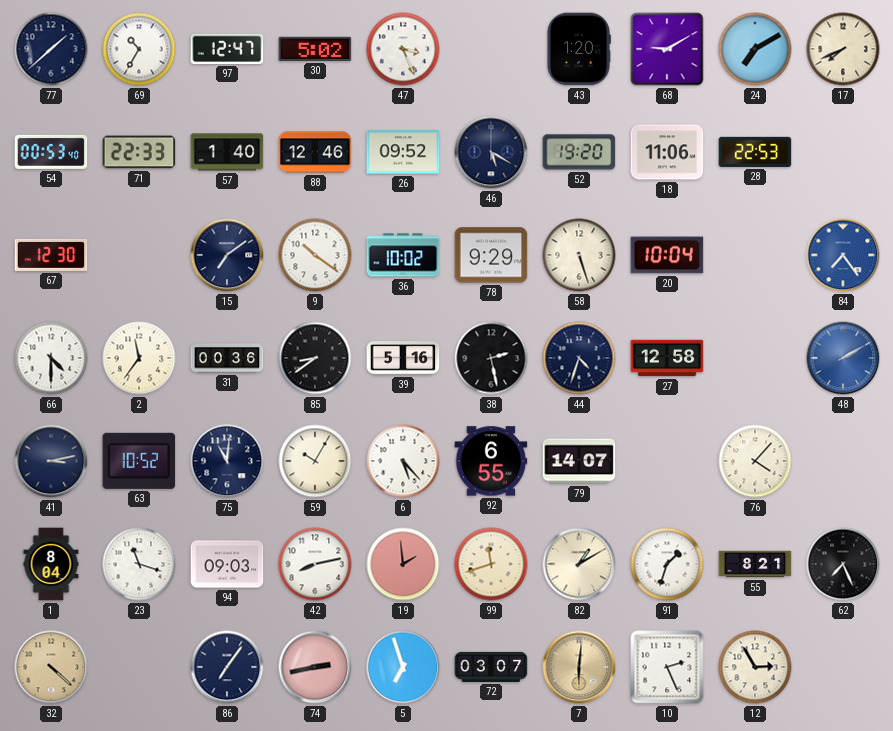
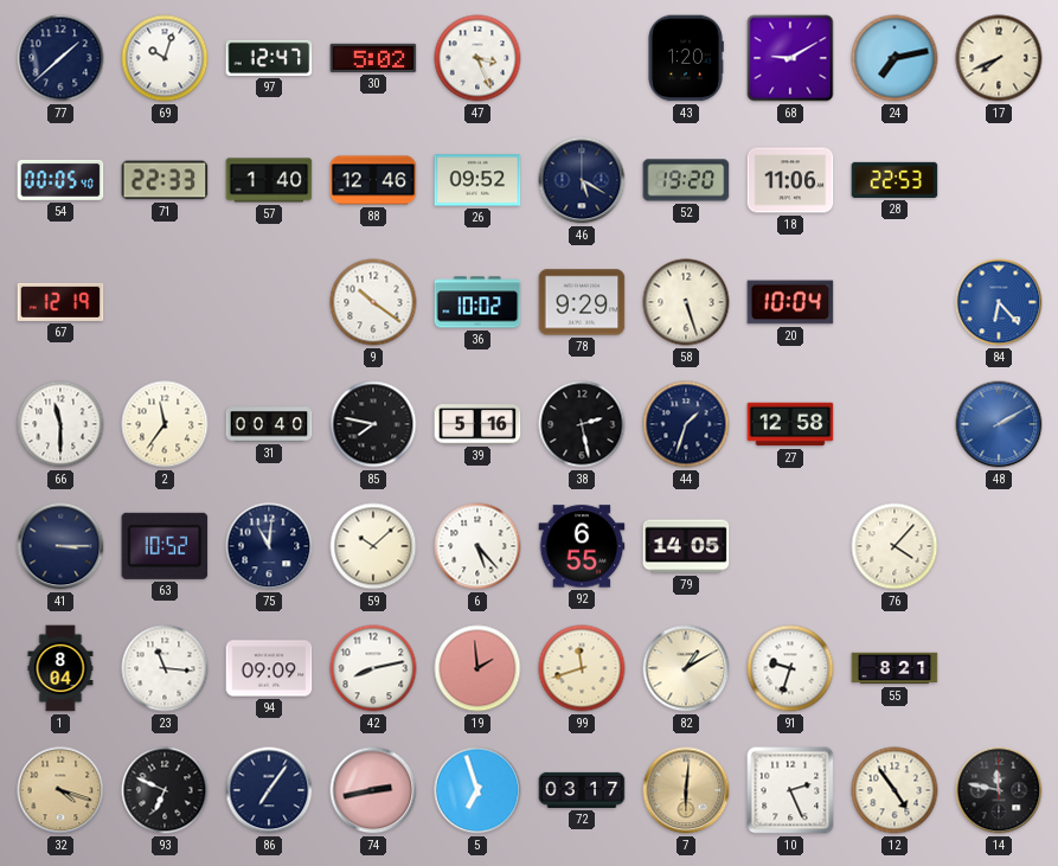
69: 10:35 -> 10:03
24: 7:10 -> 7:13
54: 00:53 -> 00:05
67: 12:30 -> 12:19
15: 7:09 -> none
84: 7:24 -> 6:23
66: 4:30 -> 11:30
31: 00:36 -> 00:40
85: 8:39 -> 7:47
44: 4:33 -> 1:33
41: 3:13 -> 3:15
59: 10:05 -> 10:08
79: 14:07 -> 14:05
23: 11:18 -> 11:16
94: 09:03 -> 09:09
91: 1:33 -> 9:33
62: 7:26 -> none
32: 4:22 -> 4:18
93: none -> 6:49
72: 03:07 -> 03:17
12: 2:55 -> 4:54
14: none -> 11:47
